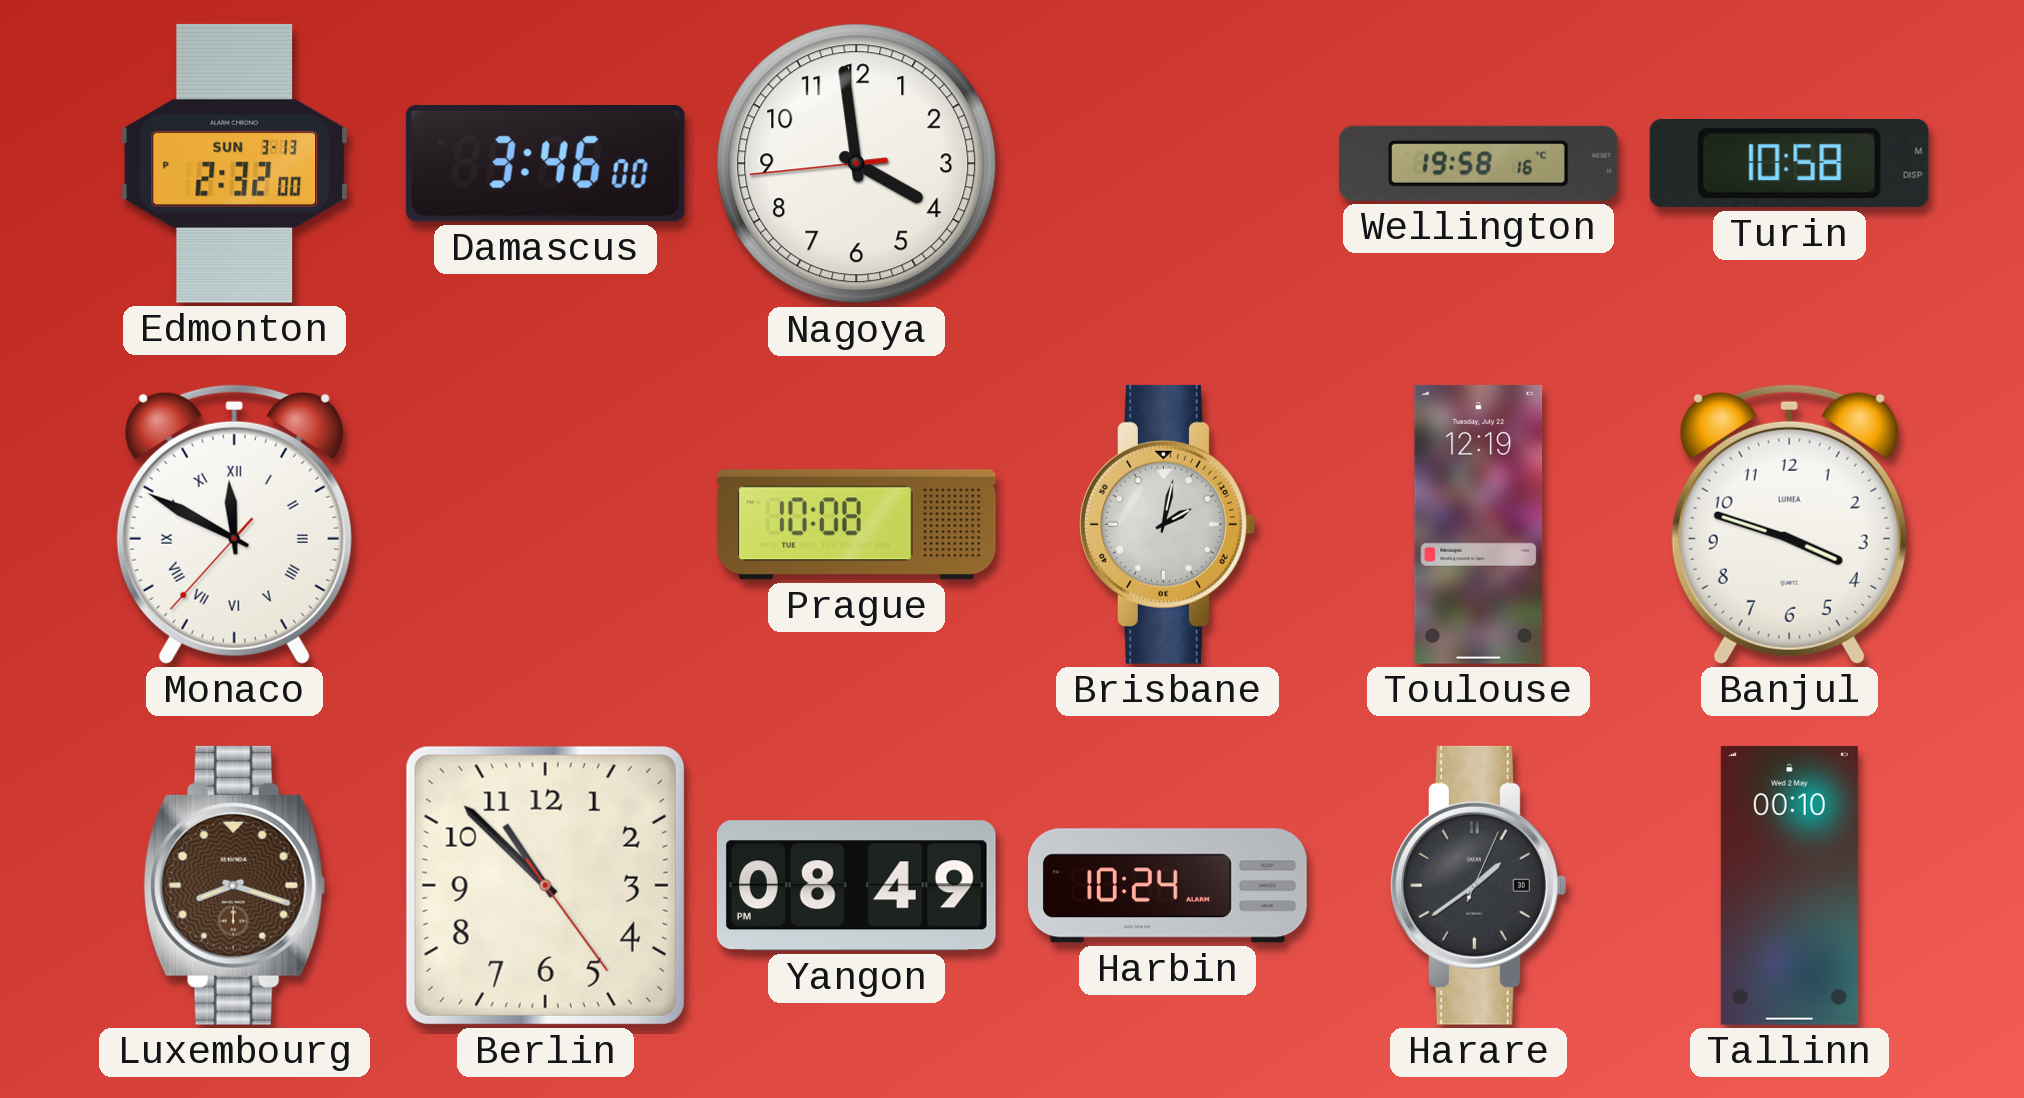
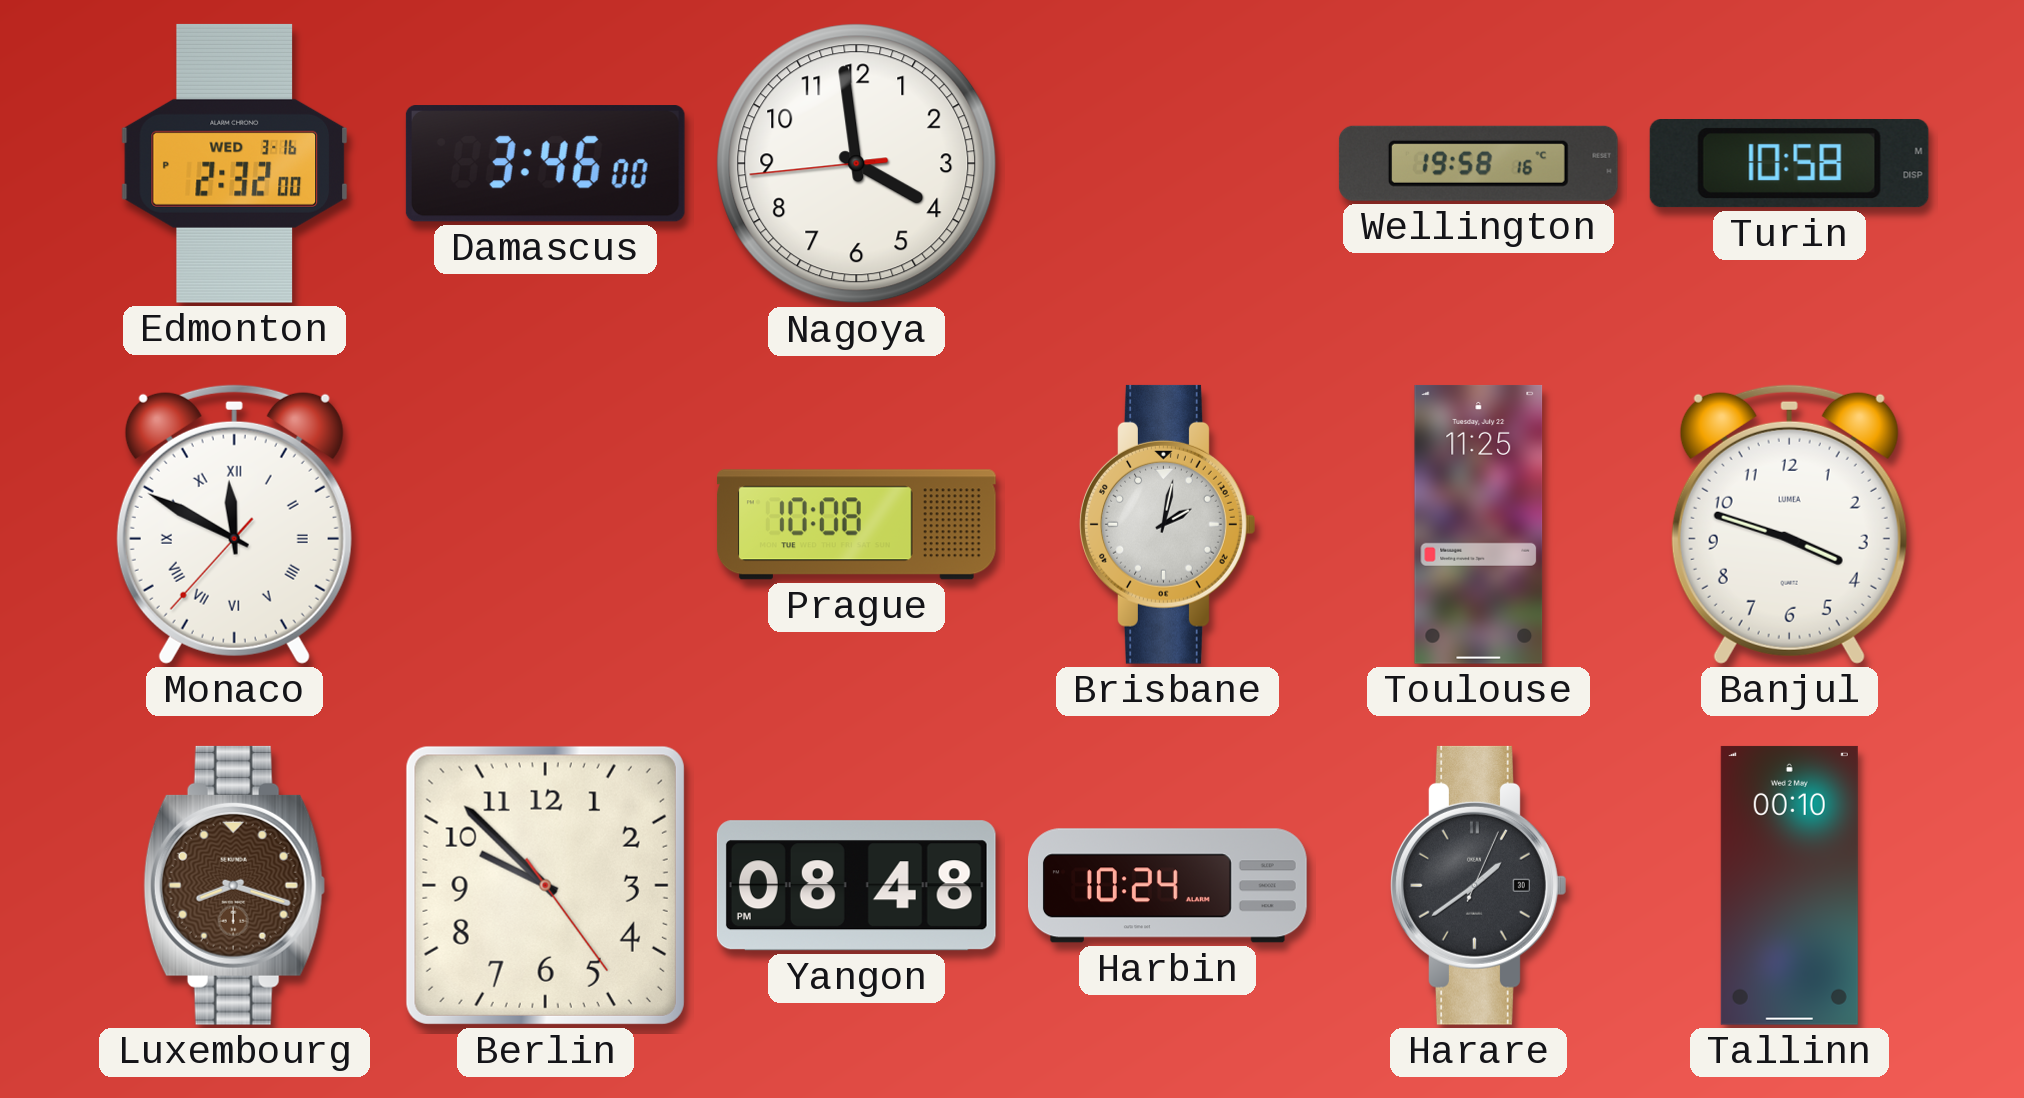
Edmonton date: SUN 3-13 -> WED 3-16
Toulouse: 12:19 -> 11:25
Berlin: 10:52 -> 9:52
Yangon: 08:49 -> 08:48
